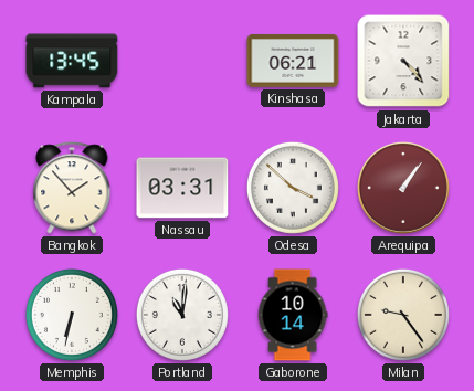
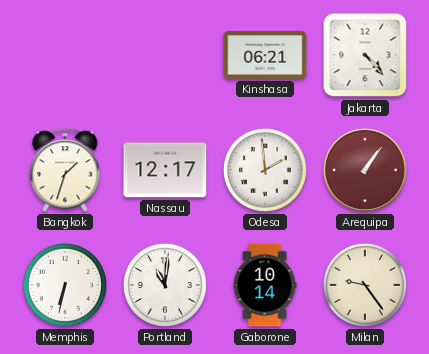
Kampala: 13:45 -> none
Bangkok: 1:53 -> 1:33
Nassau: 03:31 -> 12:17
Odesa: 3:52 -> 1:59
